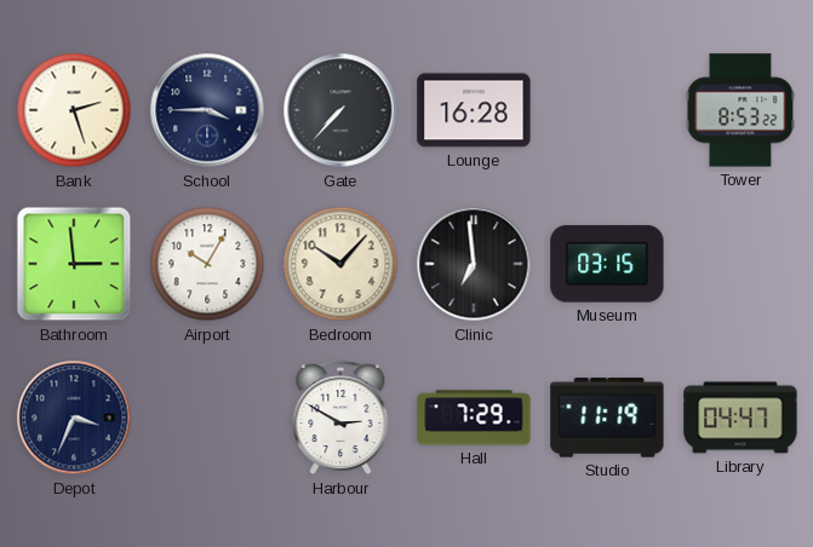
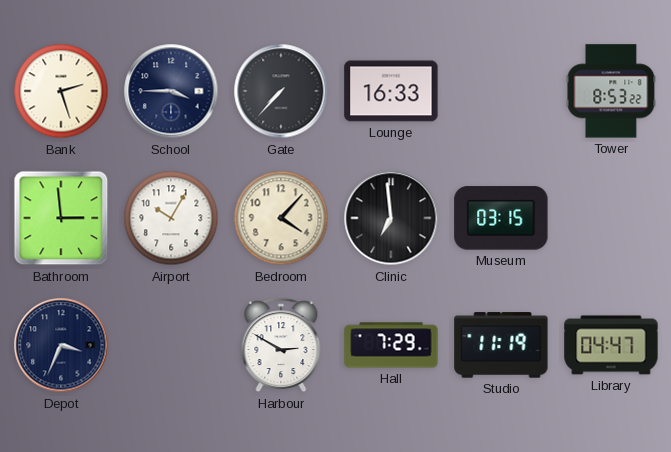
Lounge: 16:28 -> 16:33
Bedroom: 10:07 -> 4:07
